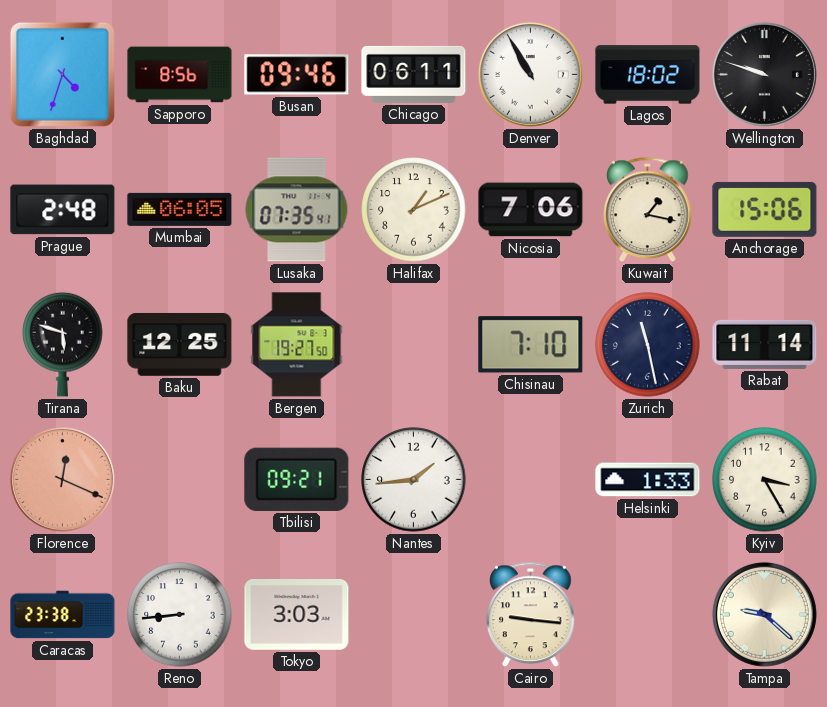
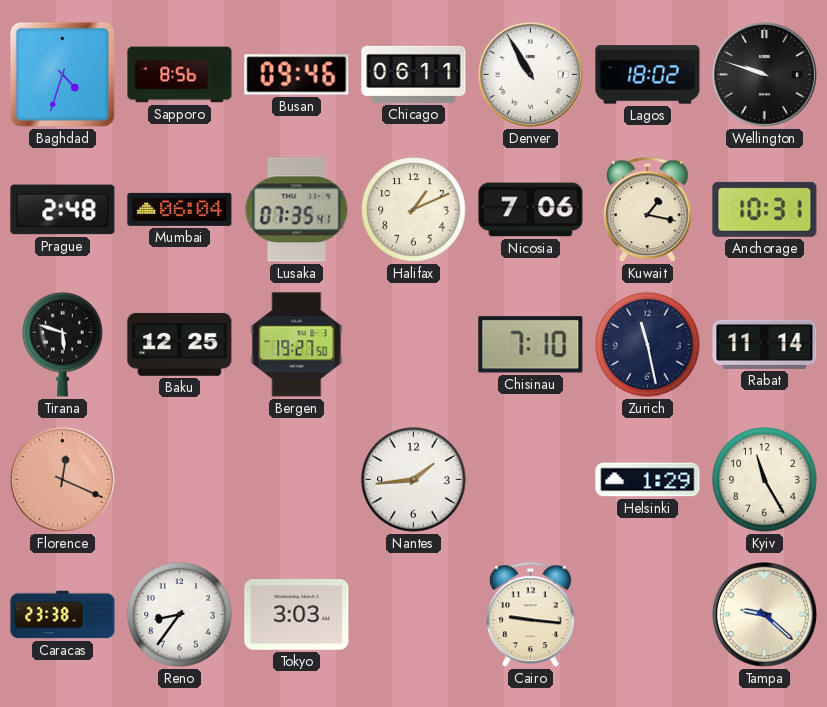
Mumbai: 06:05 -> 06:04
Anchorage: 15:06 -> 10:31
Tbilisi: 09:21 -> none
Helsinki: 1:33 -> 1:29
Kyiv: 3:25 -> 11:25
Reno: 8:44 -> 8:36
